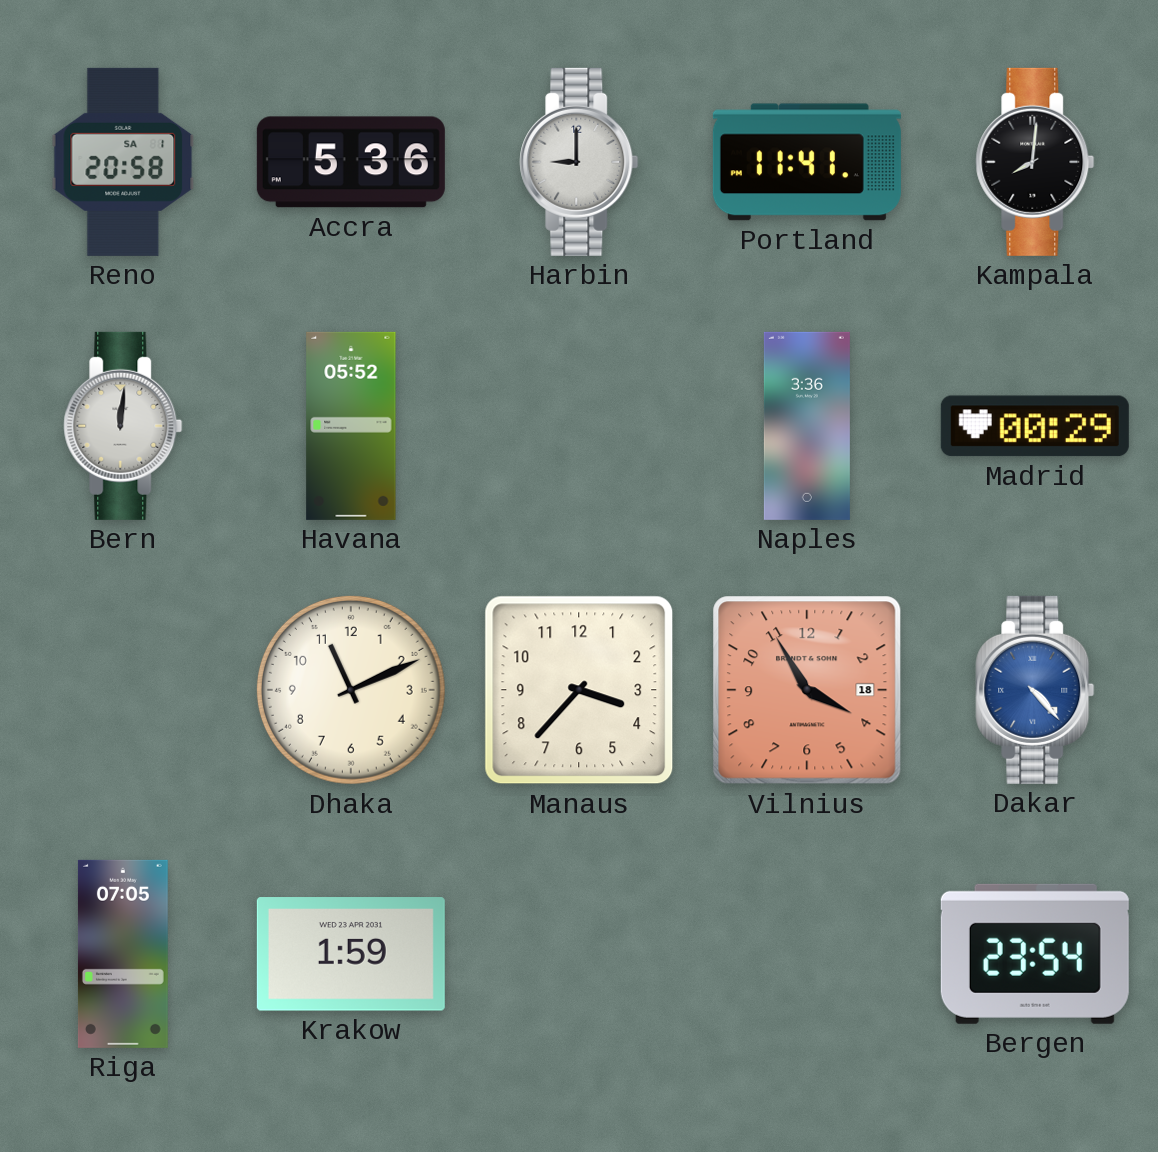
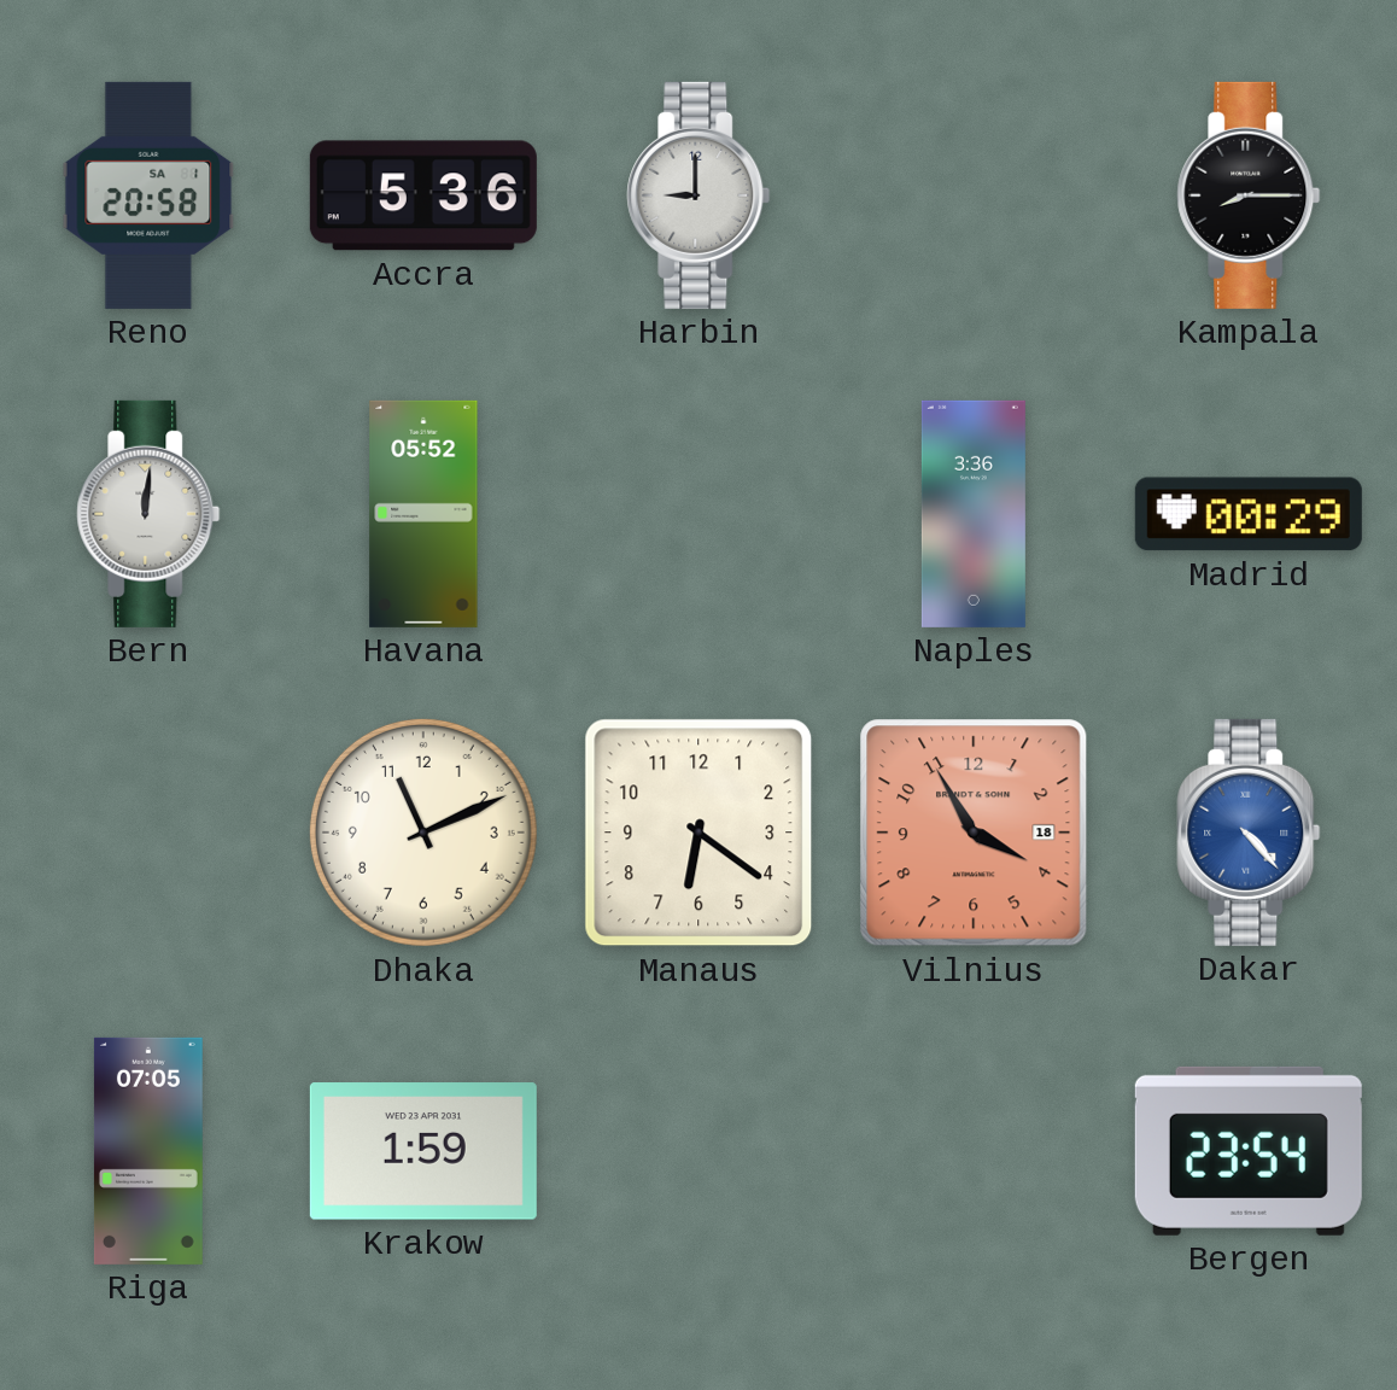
Portland: 11:41 -> none
Kampala: 8:01 -> 8:15
Manaus: 3:37 -> 6:21
